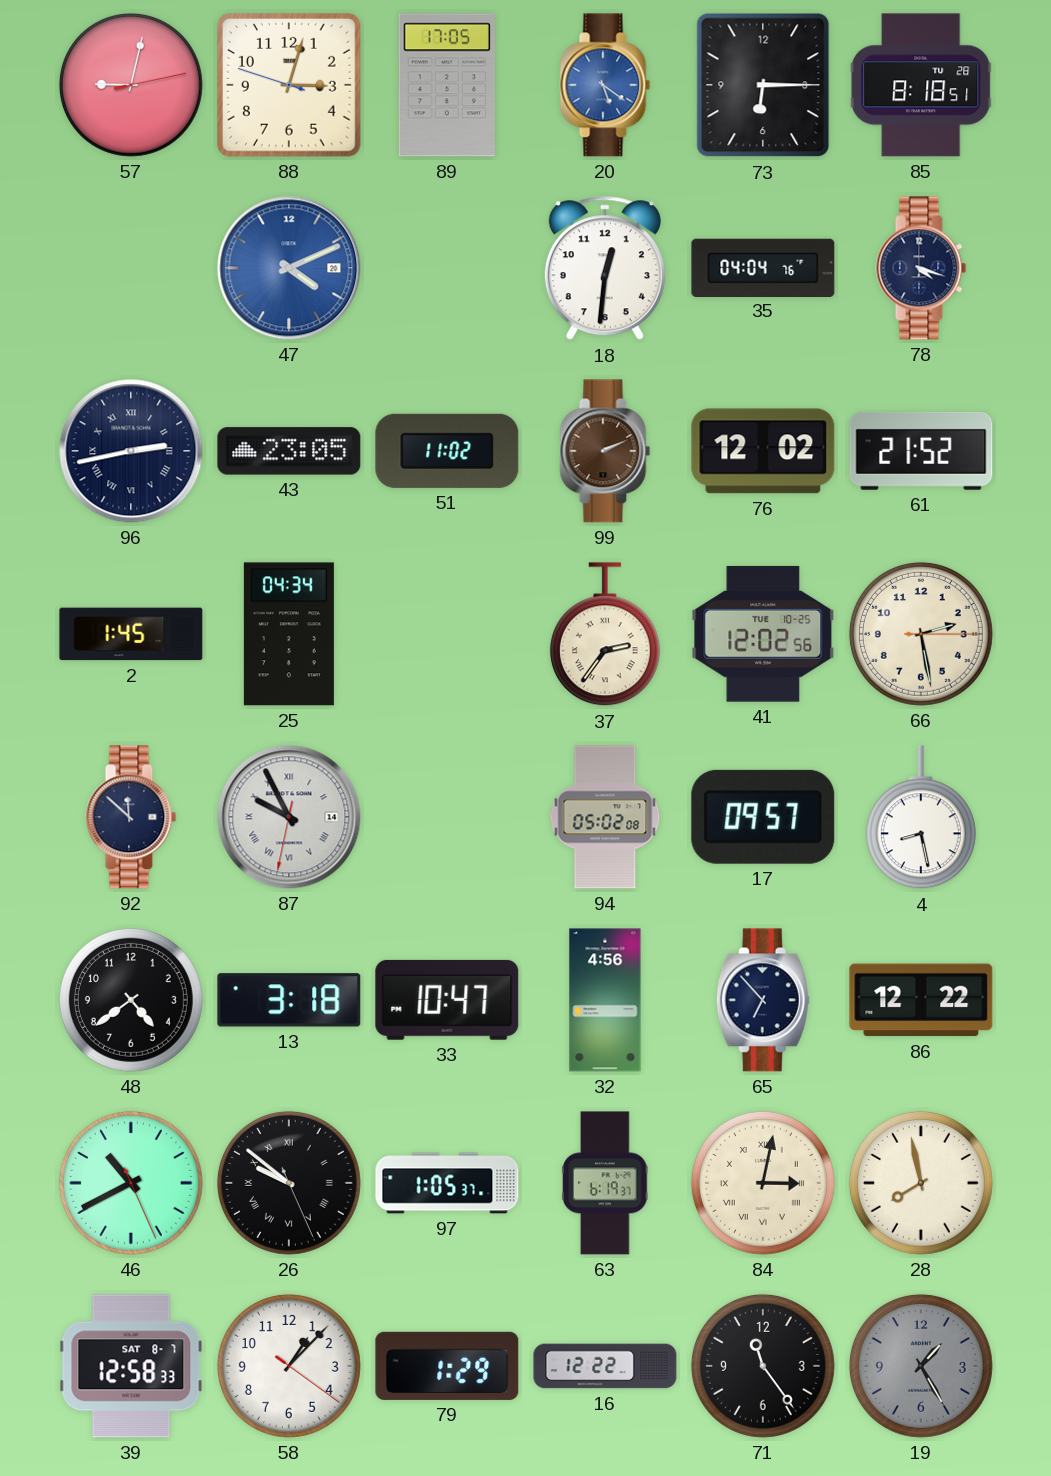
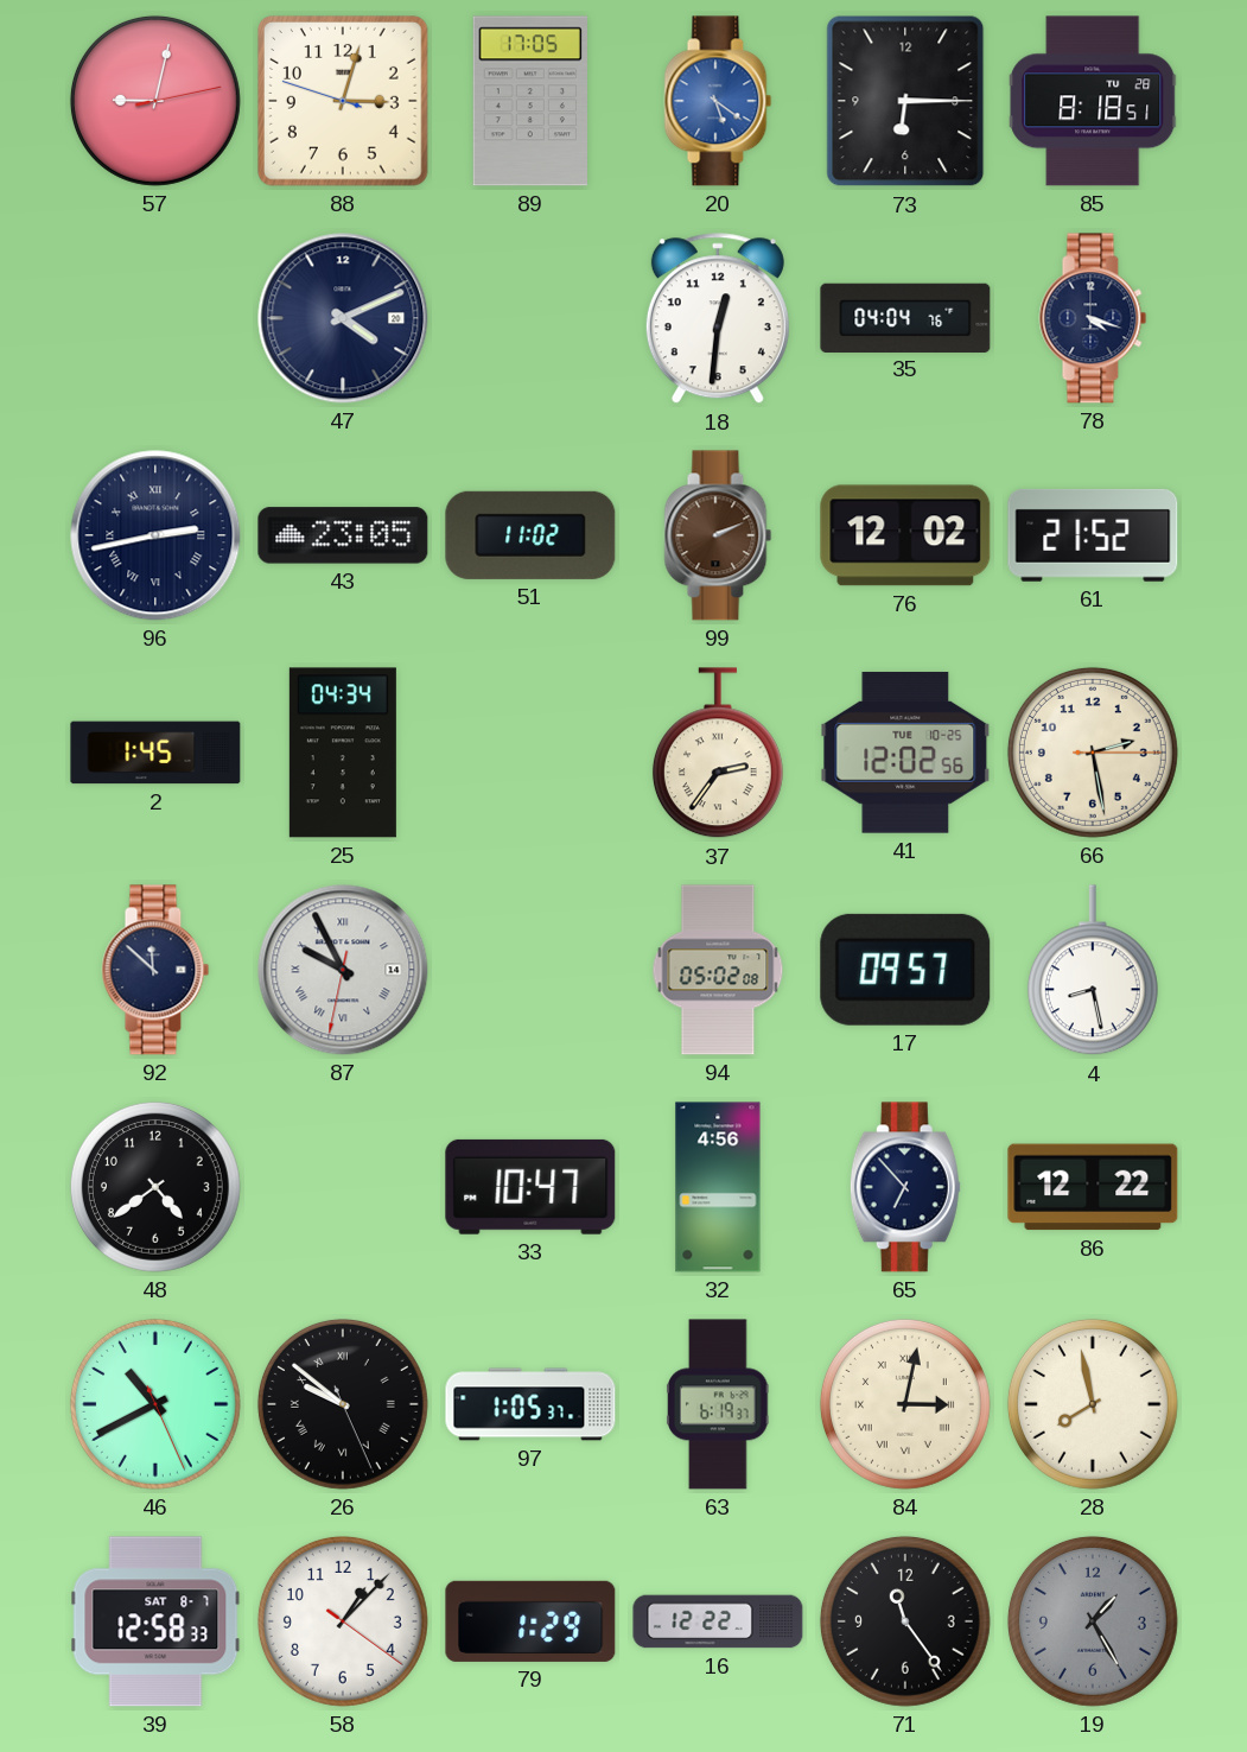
47 dial: blue -> navy
13: 3:18 -> none
